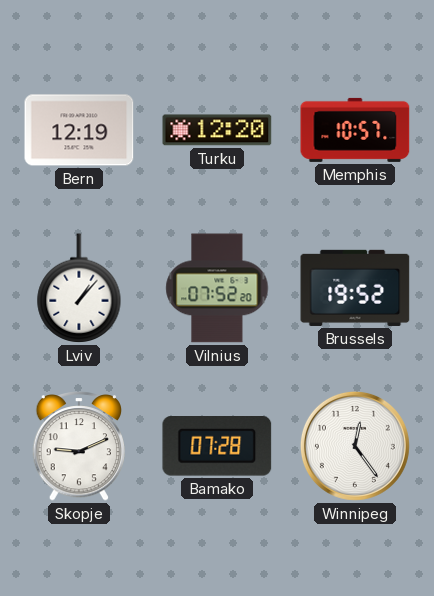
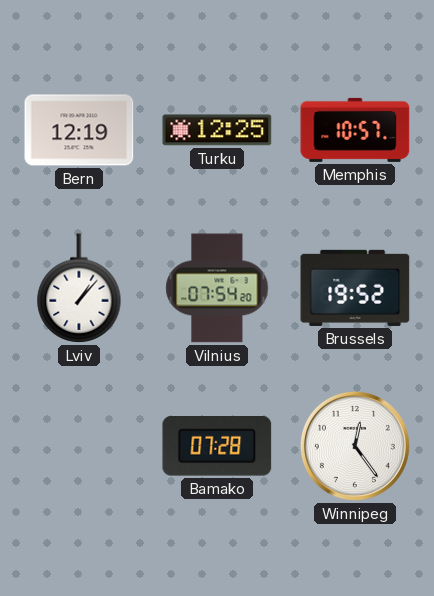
Turku: 12:20 -> 12:25
Vilnius: 07:52 -> 07:54
Skopje: 9:11 -> none
